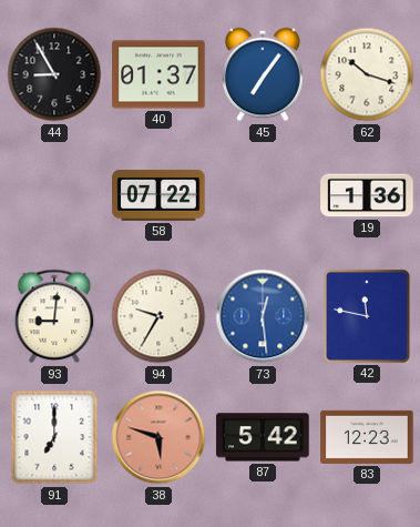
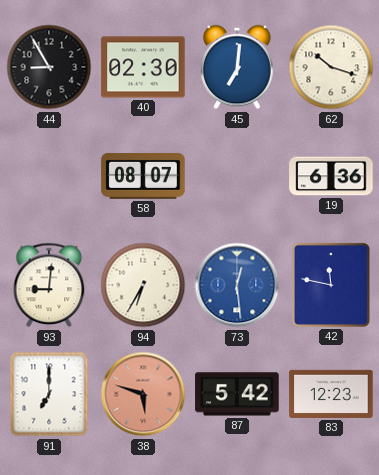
40: 01:37 -> 02:30
45: 7:06 -> 7:01
58: 07:22 -> 08:07
19: 1:36 -> 6:36
94: 9:35 -> 6:35
